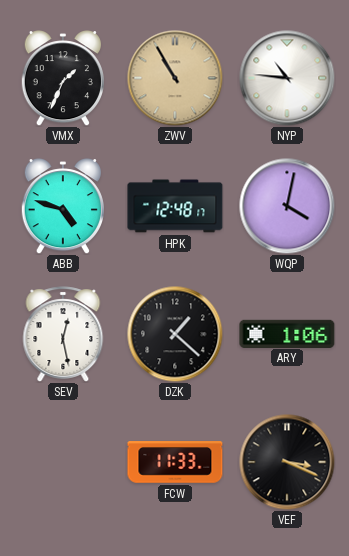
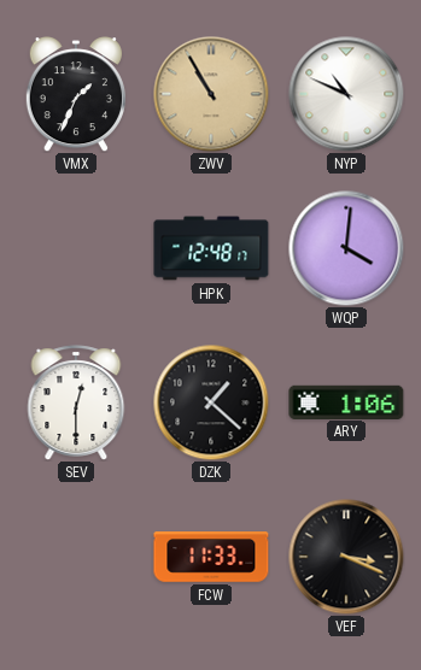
NYP: 10:46 -> 10:49
ABB: 4:48 -> none
WQP: 4:02 -> 4:01
SEV: 12:28 -> 12:30
